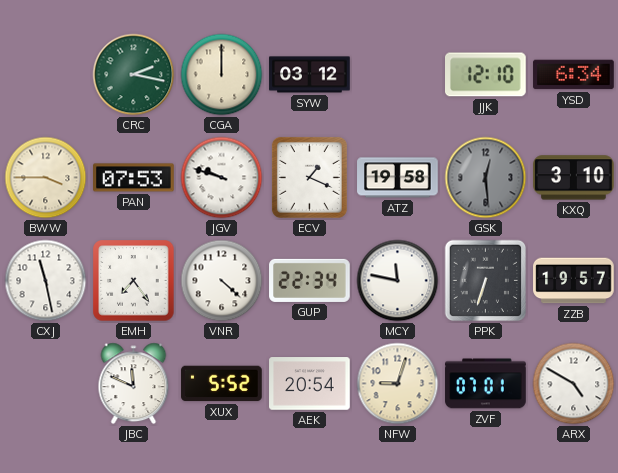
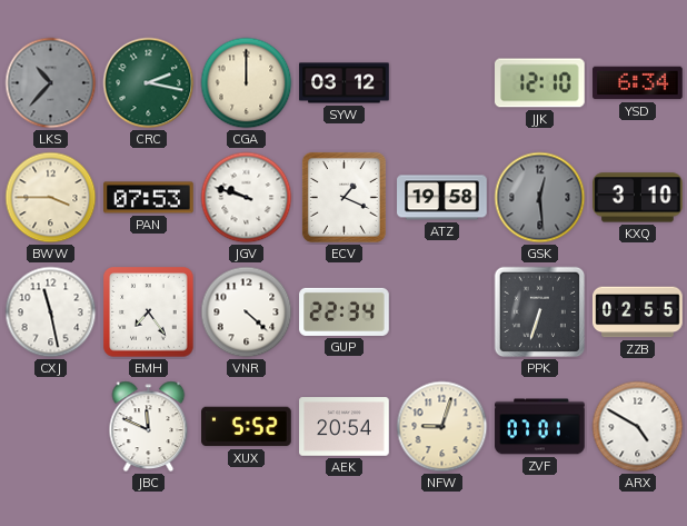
LKS: none -> 10:37
MCY: 11:47 -> none
ZZB: 19:57 -> 02:55
